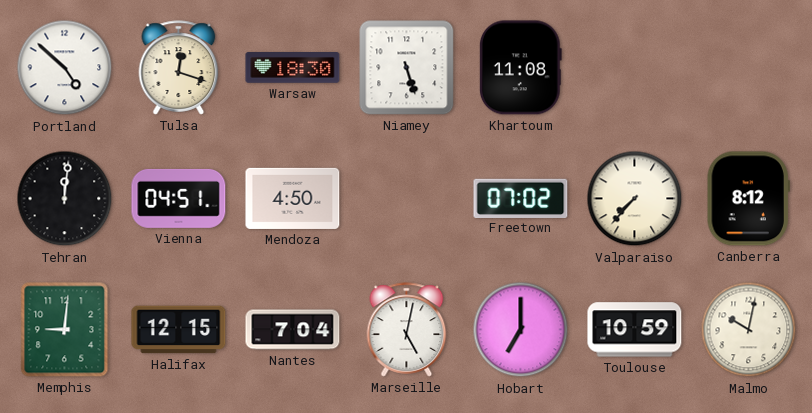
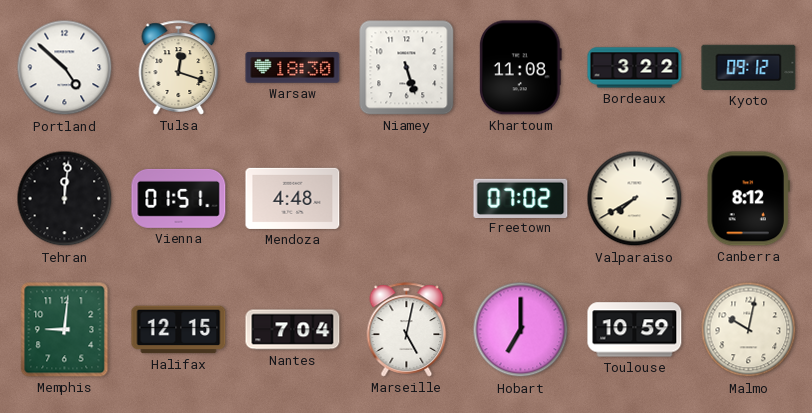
Bordeaux: none -> 3:22
Kyoto: none -> 09:12
Vienna: 04:51 -> 01:51
Mendoza: 4:50 -> 4:48
Valparaiso: 7:37 -> 7:40
